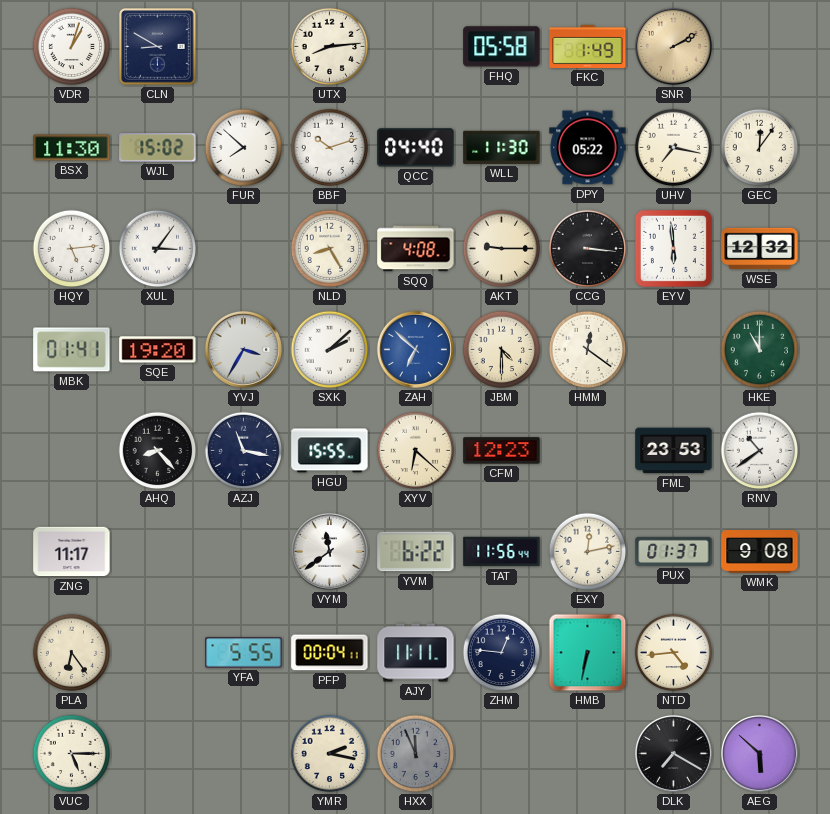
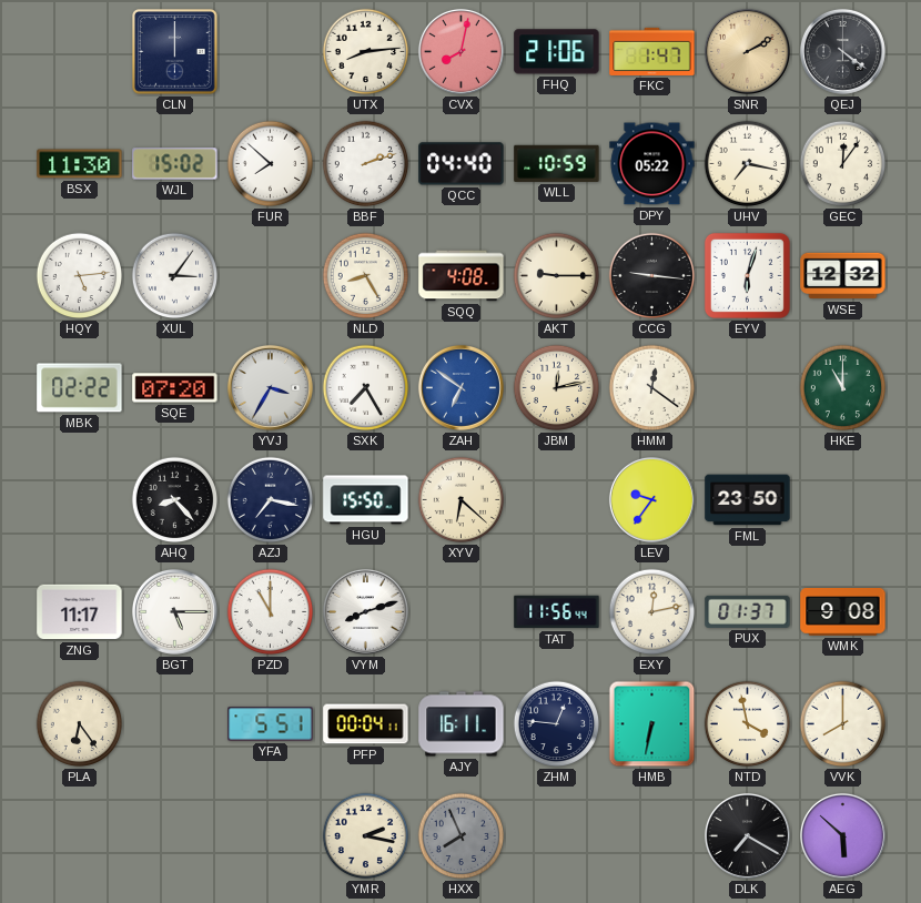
VDR: 1:03 -> none
CLN: 8:50 -> 12:00
CVX: none -> 8:02
FHQ: 05:58 -> 21:06
FKC: 1:49 -> 1:47
QEJ: none -> 4:21
BBF: 10:12 -> 2:12
WLL: 11:30 -> 10:59
CCG: 3:16 -> 9:16
EYV: 5:59 -> 6:03
MBK: 01:41 -> 02:22
SQE: 19:20 -> 07:20
SXK: 2:08 -> 7:25
ZAH: 6:52 -> 6:51
JBM: 4:30 -> 12:13
AZJ: 11:17 -> 7:17
HGU: 15:55 -> 15:50
CFM: 12:23 -> none
LEV: none -> 9:36
FML: 23:53 -> 23:50
RNV: 10:39 -> none
BGT: none -> 5:15
PZD: none -> 11:00
VYM: 11:39 -> 8:12
YVM: 6:22 -> none
YFA: 5:55 -> 5:51
AJY: 11:11 -> 16:11
NTD: 4:44 -> 3:58
VVK: none -> 8:00
VUC: 5:15 -> none
HXX: 11:56 -> 7:56
